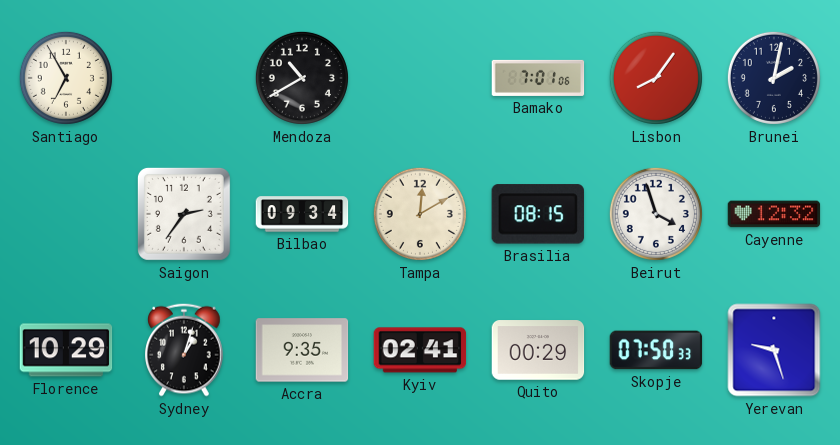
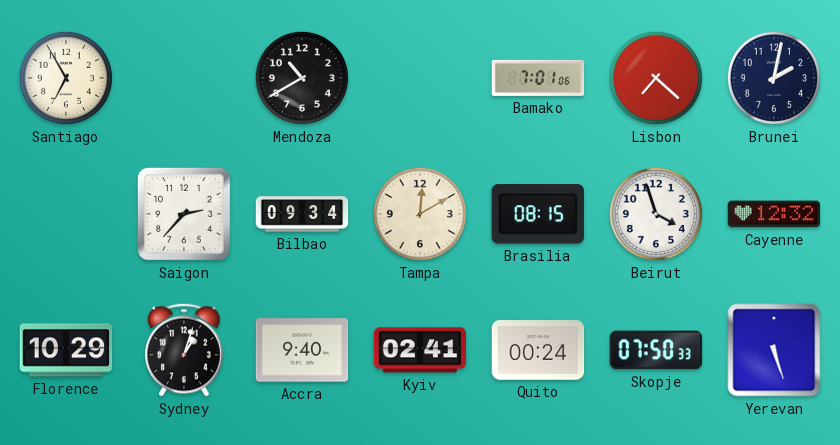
Lisbon: 8:06 -> 7:22
Saigon: 2:36 -> 2:37
Accra: 9:35 -> 9:40
Quito: 00:29 -> 00:24
Yerevan: 9:27 -> 5:27
